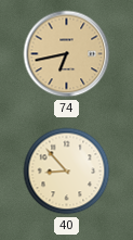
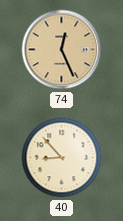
74: 6:43 -> 12:26
